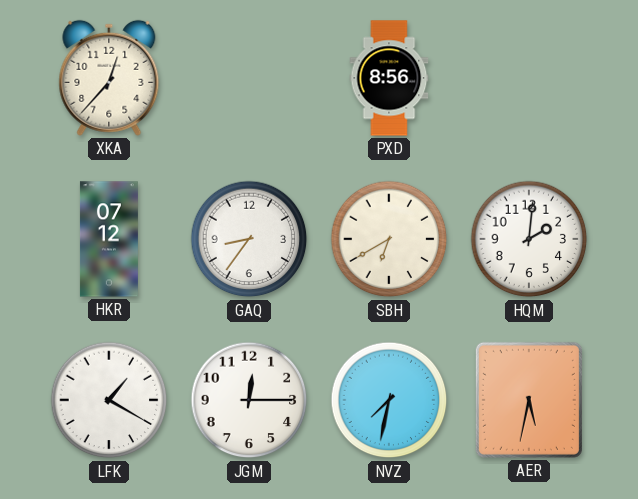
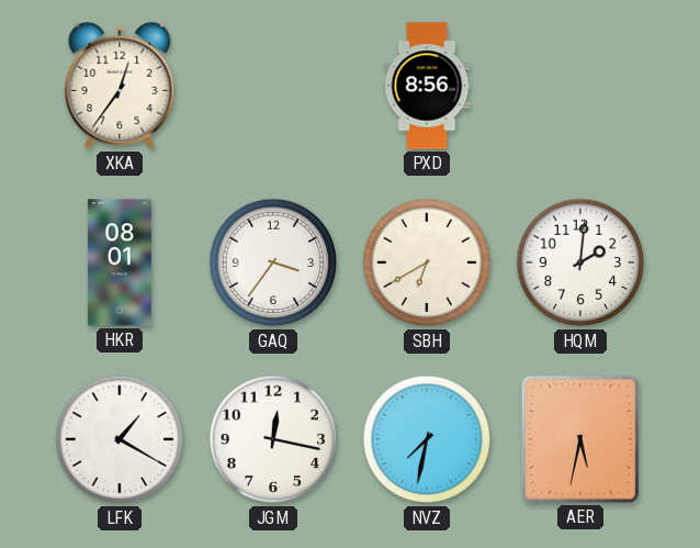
XKA: 12:37 -> 12:36
HKR: 07:12 -> 08:01
GAQ: 8:36 -> 3:36
JGM: 12:15 -> 12:17
